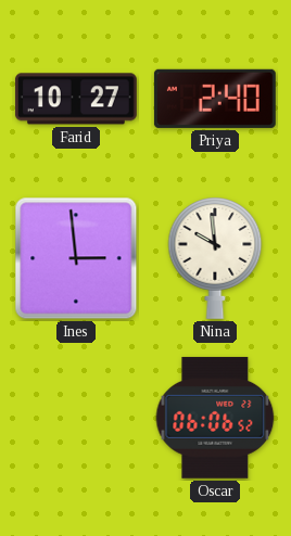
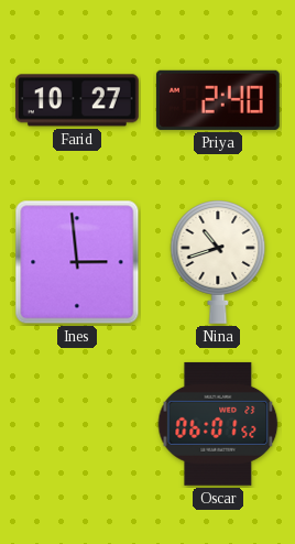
Nina: 9:59 -> 10:42
Oscar: 06:06 -> 06:01
